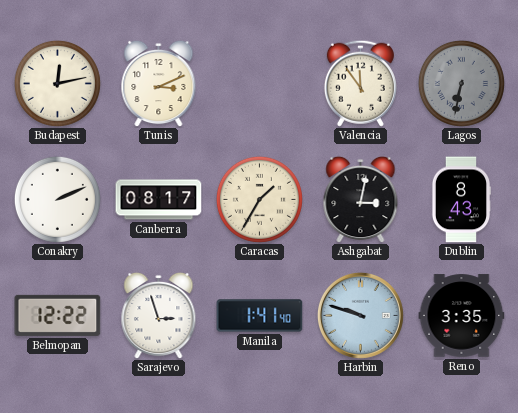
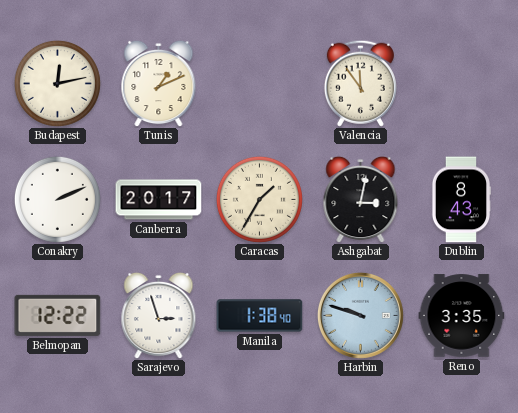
Tunis: 3:11 -> 1:11
Lagos: 6:32 -> none
Canberra: 08:17 -> 20:17
Manila: 1:41 -> 1:38
